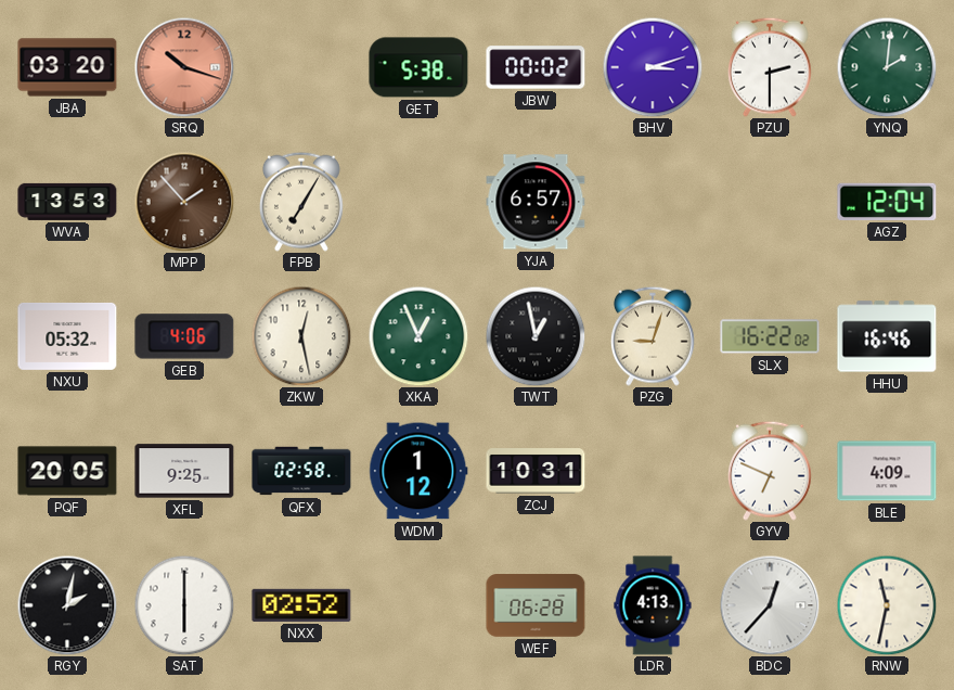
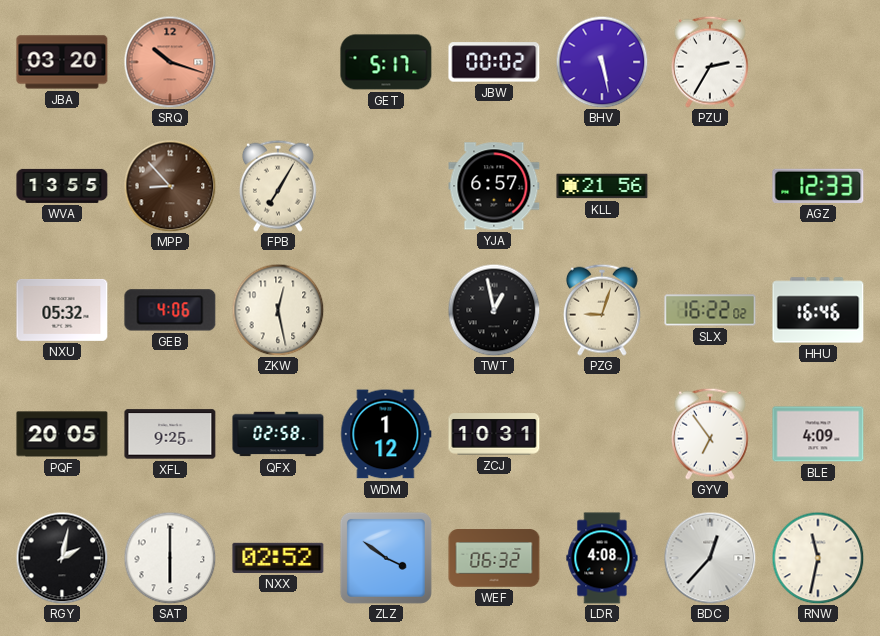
GET: 5:38 -> 5:17
BHV: 3:12 -> 5:28
PZU: 2:30 -> 2:35
YNQ: 2:01 -> none
WVA: 13:53 -> 13:55
MPP: 1:53 -> 8:53
KLL: none -> 21:56
AGZ: 12:04 -> 12:33
XKA: 12:56 -> none
GYV: 6:49 -> 6:54
ZLZ: none -> 3:51
WEF: 06:28 -> 06:32
LDR: 4:13 -> 4:08
